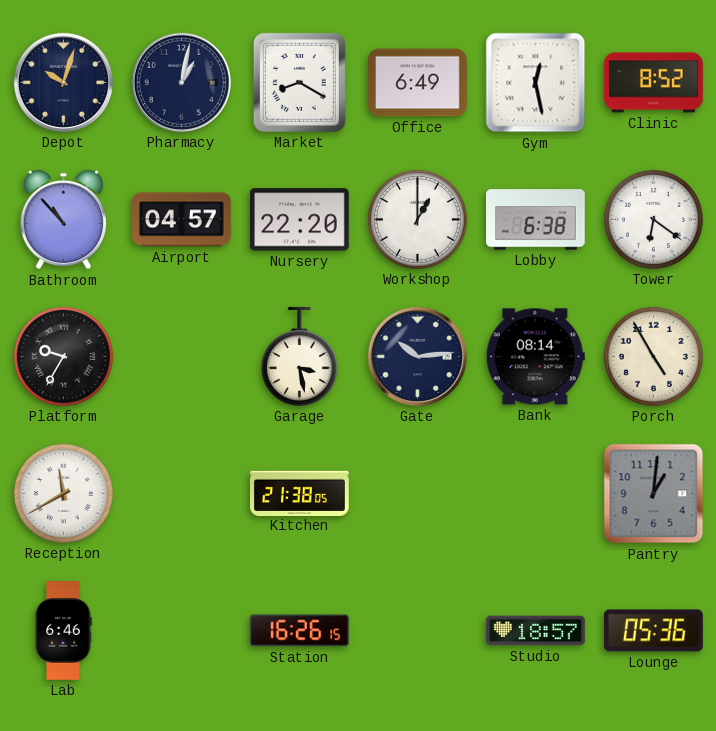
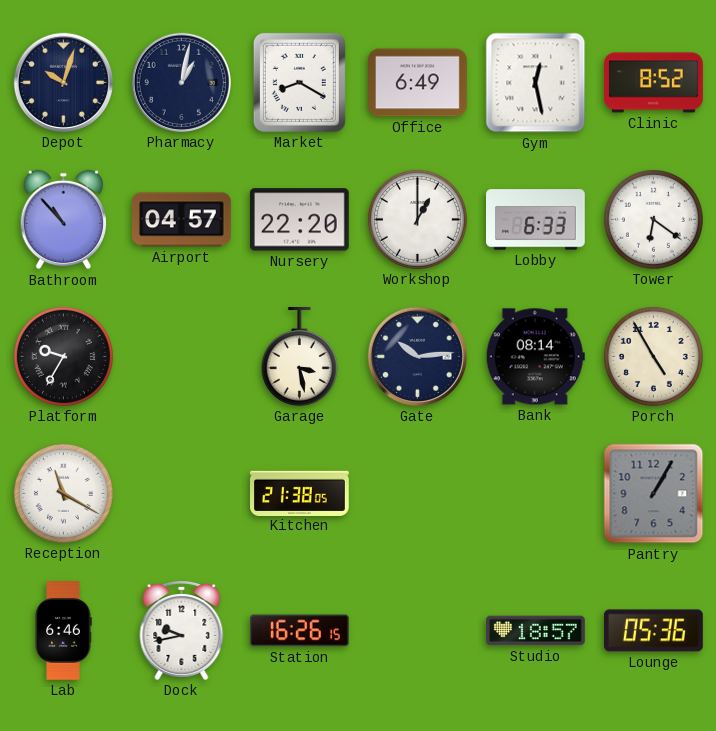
Lobby: 6:38 -> 6:33
Reception: 11:40 -> 11:20
Pantry: 1:01 -> 1:05
Dock: none -> 9:43
